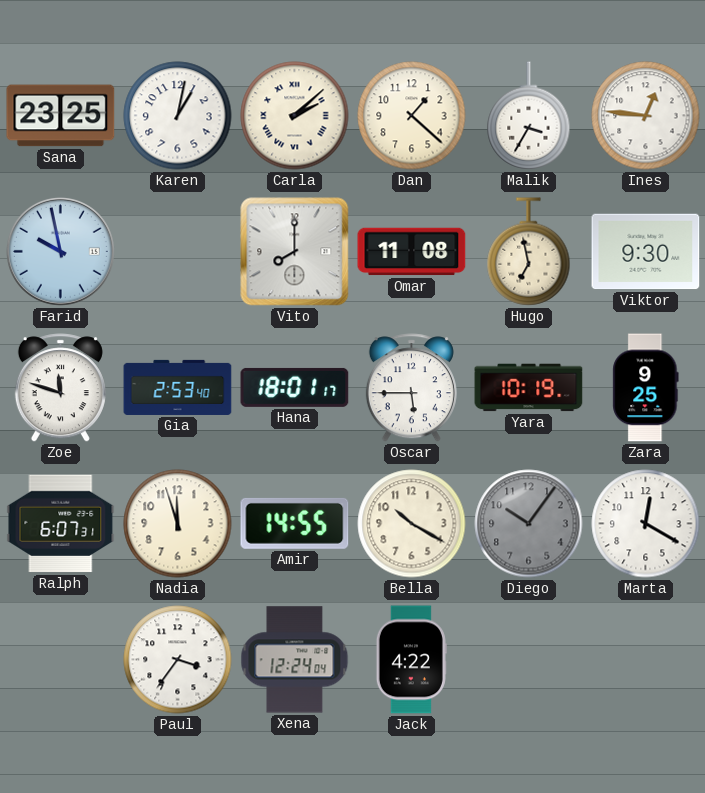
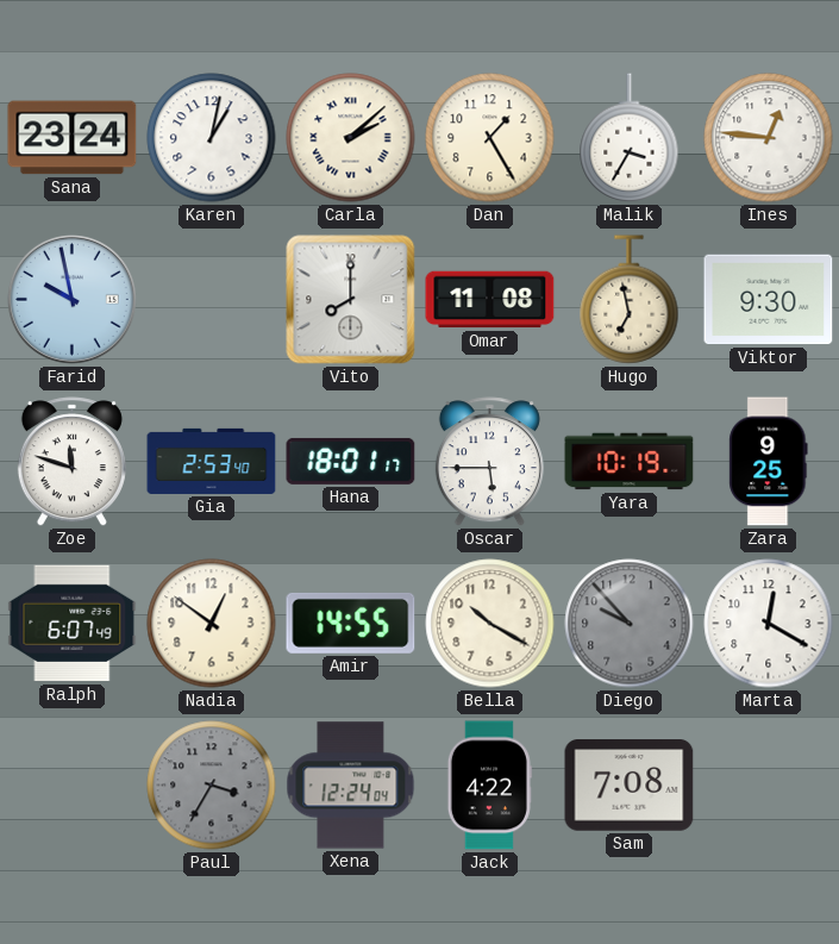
Sana: 23:25 -> 23:24
Dan: 1:22 -> 1:25
Ralph: 6:07:31 -> 6:07:49
Nadia: 11:57 -> 12:51
Diego: 10:06 -> 9:53
Paul: 3:36 -> 3:35
Paul dial: white -> grey
Sam: none -> 7:08
